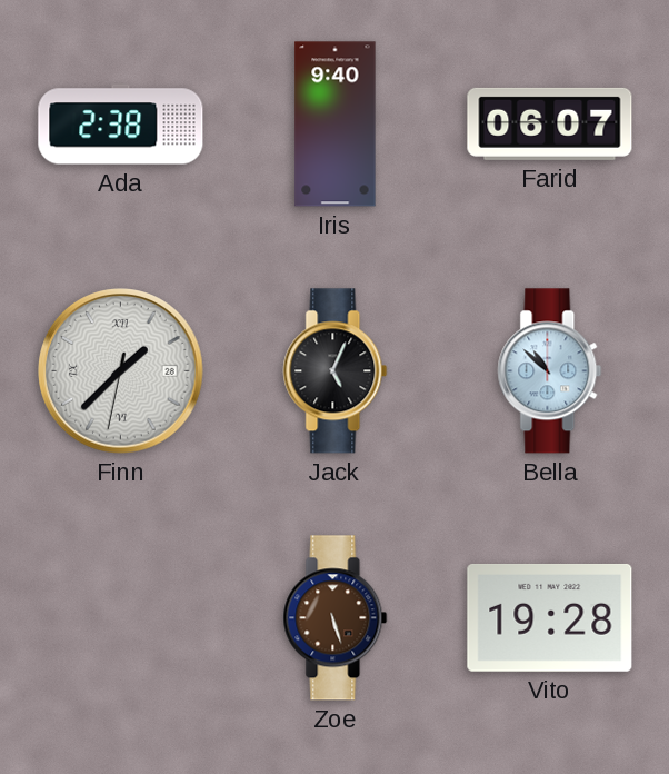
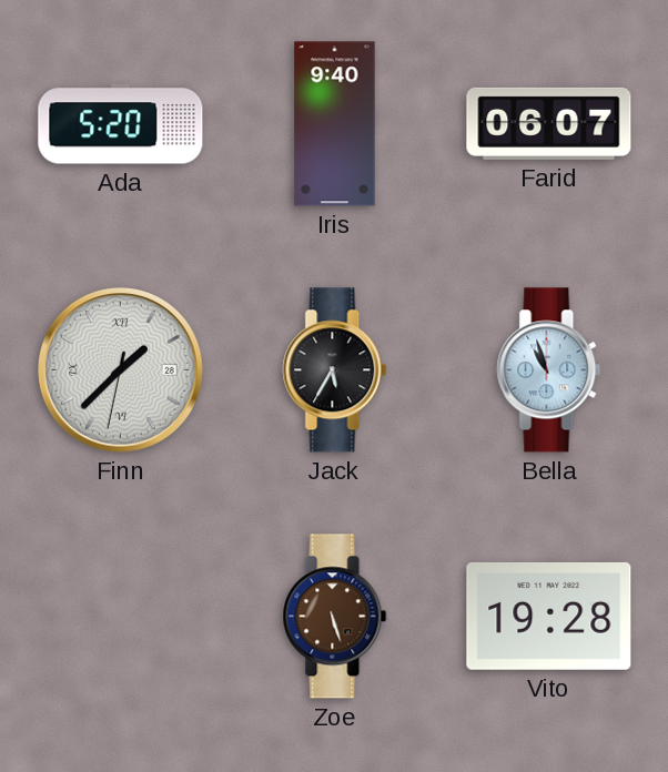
Ada: 2:38 -> 5:20
Jack: 5:04 -> 5:35
Bella: 10:52 -> 10:57
